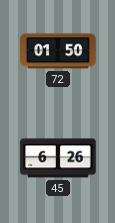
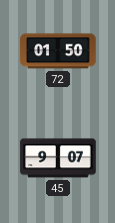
45: 6:26 -> 9:07
